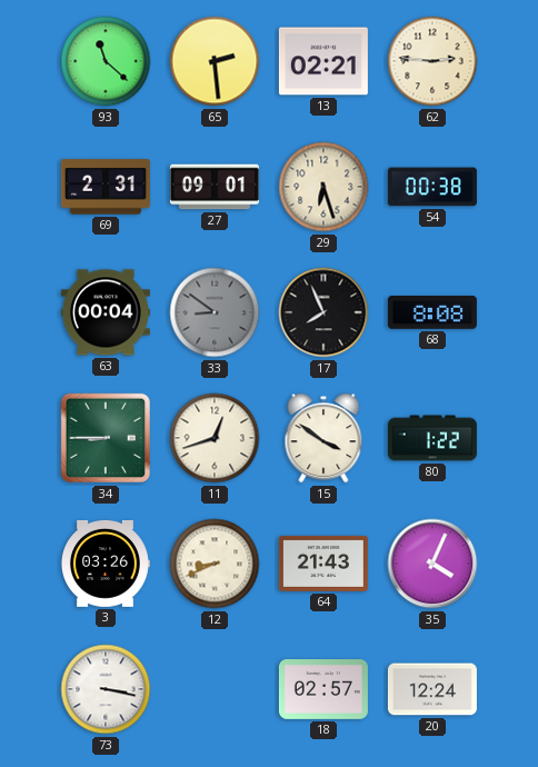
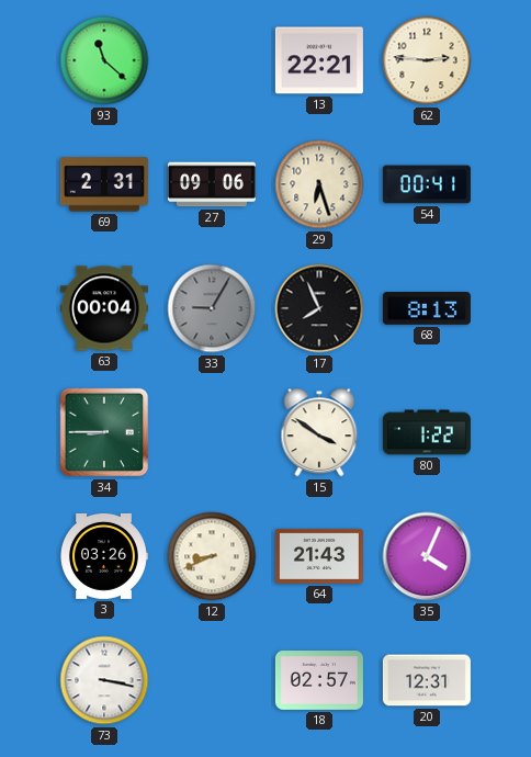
65: 2:29 -> none
13: 02:21 -> 22:21
27: 09:01 -> 09:06
54: 00:38 -> 00:41
33: 8:51 -> 9:05
68: 8:08 -> 8:13
11: 12:42 -> none
20: 12:24 -> 12:31
